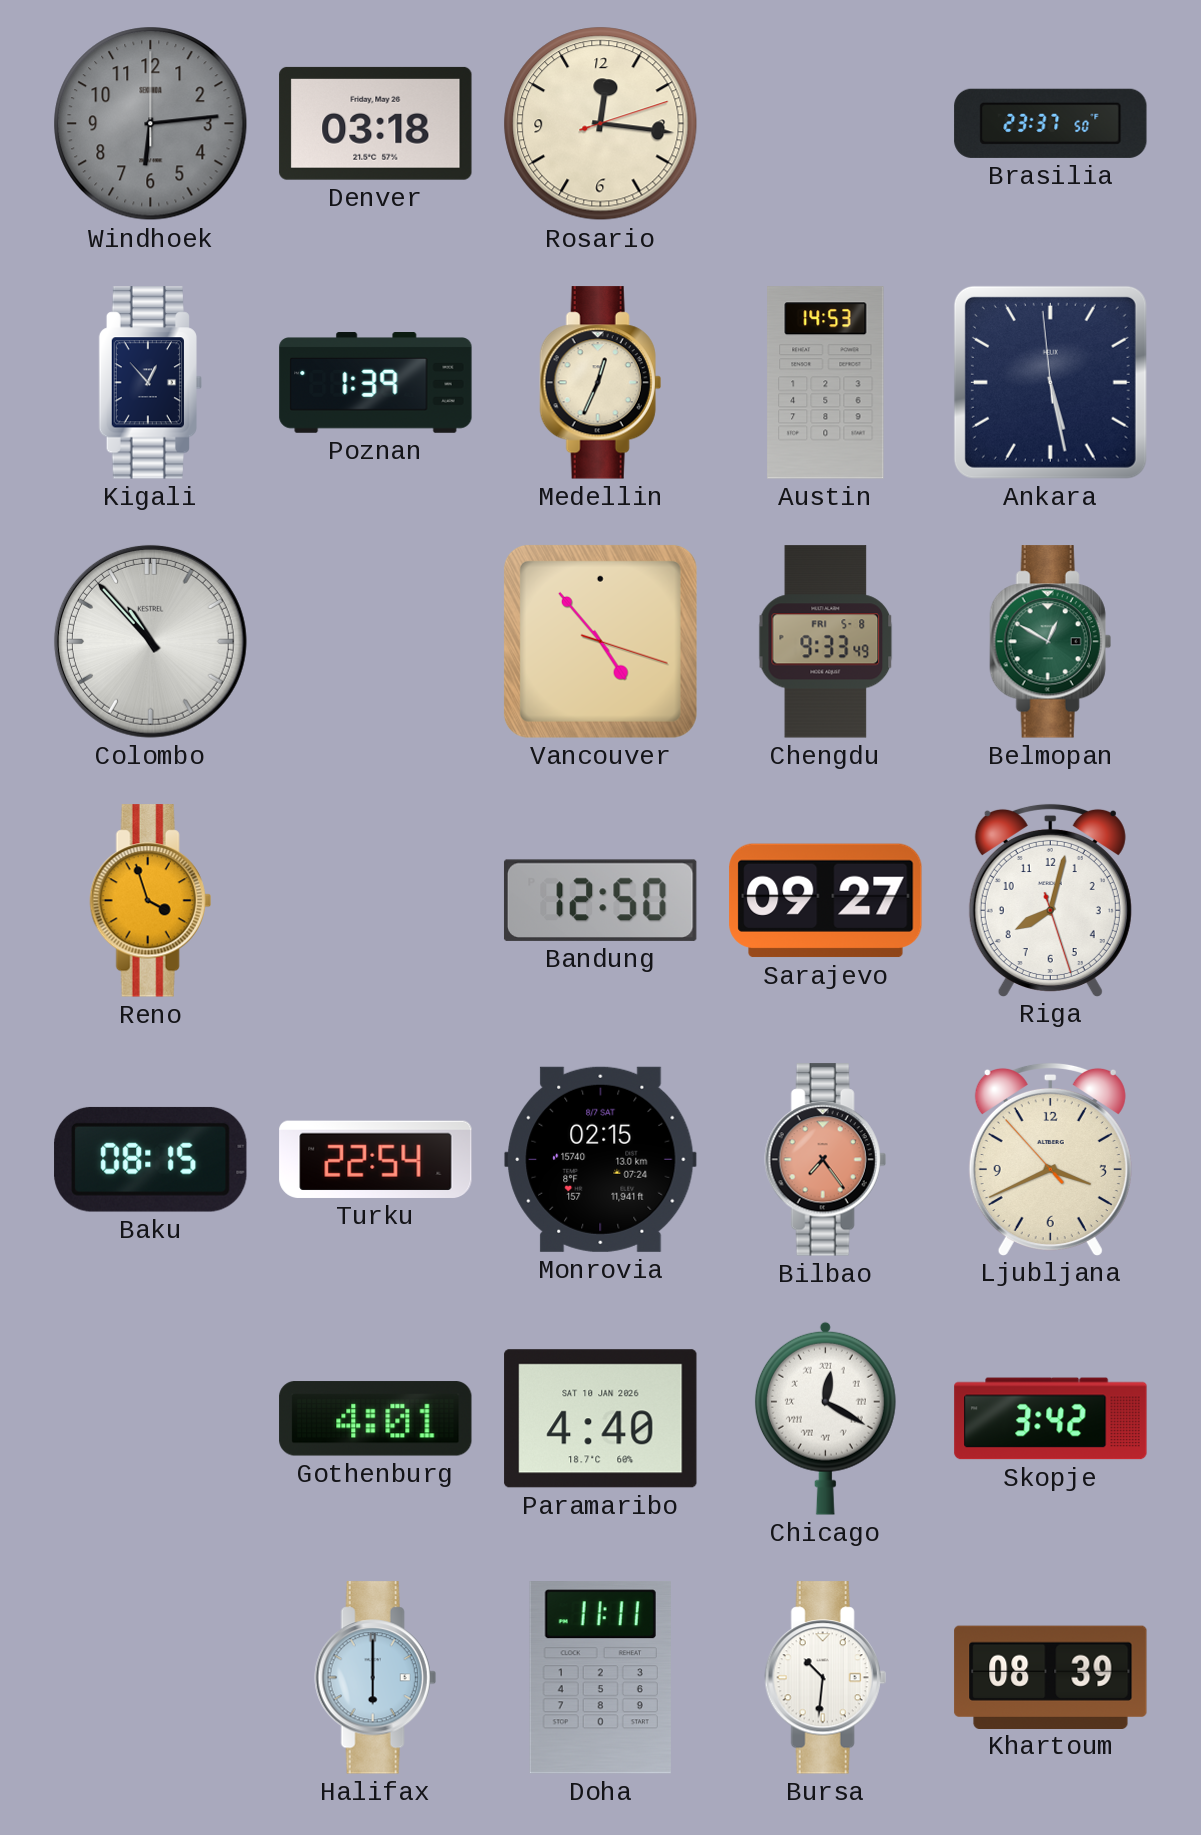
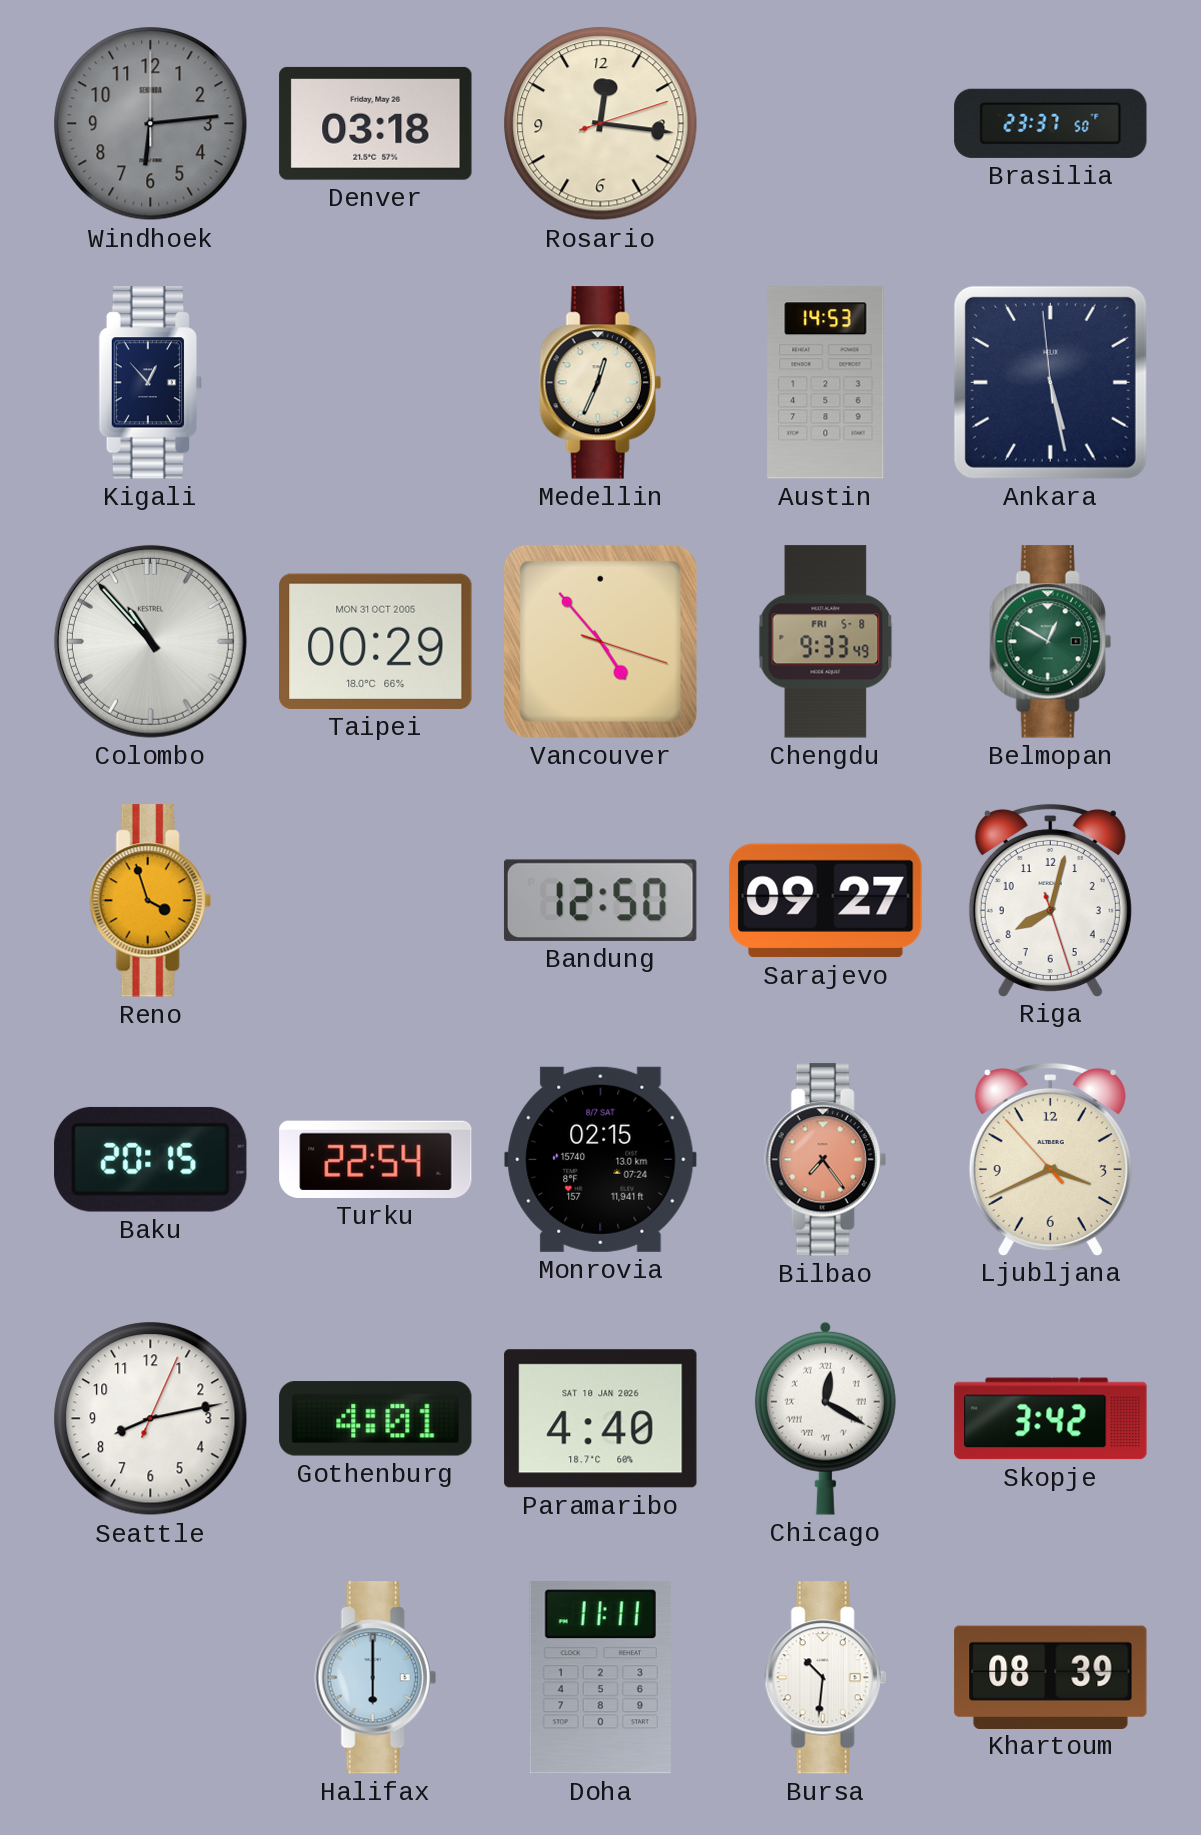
Poznan: 1:39 -> none
Taipei: none -> 00:29
Baku: 08:15 -> 20:15
Seattle: none -> 8:13
